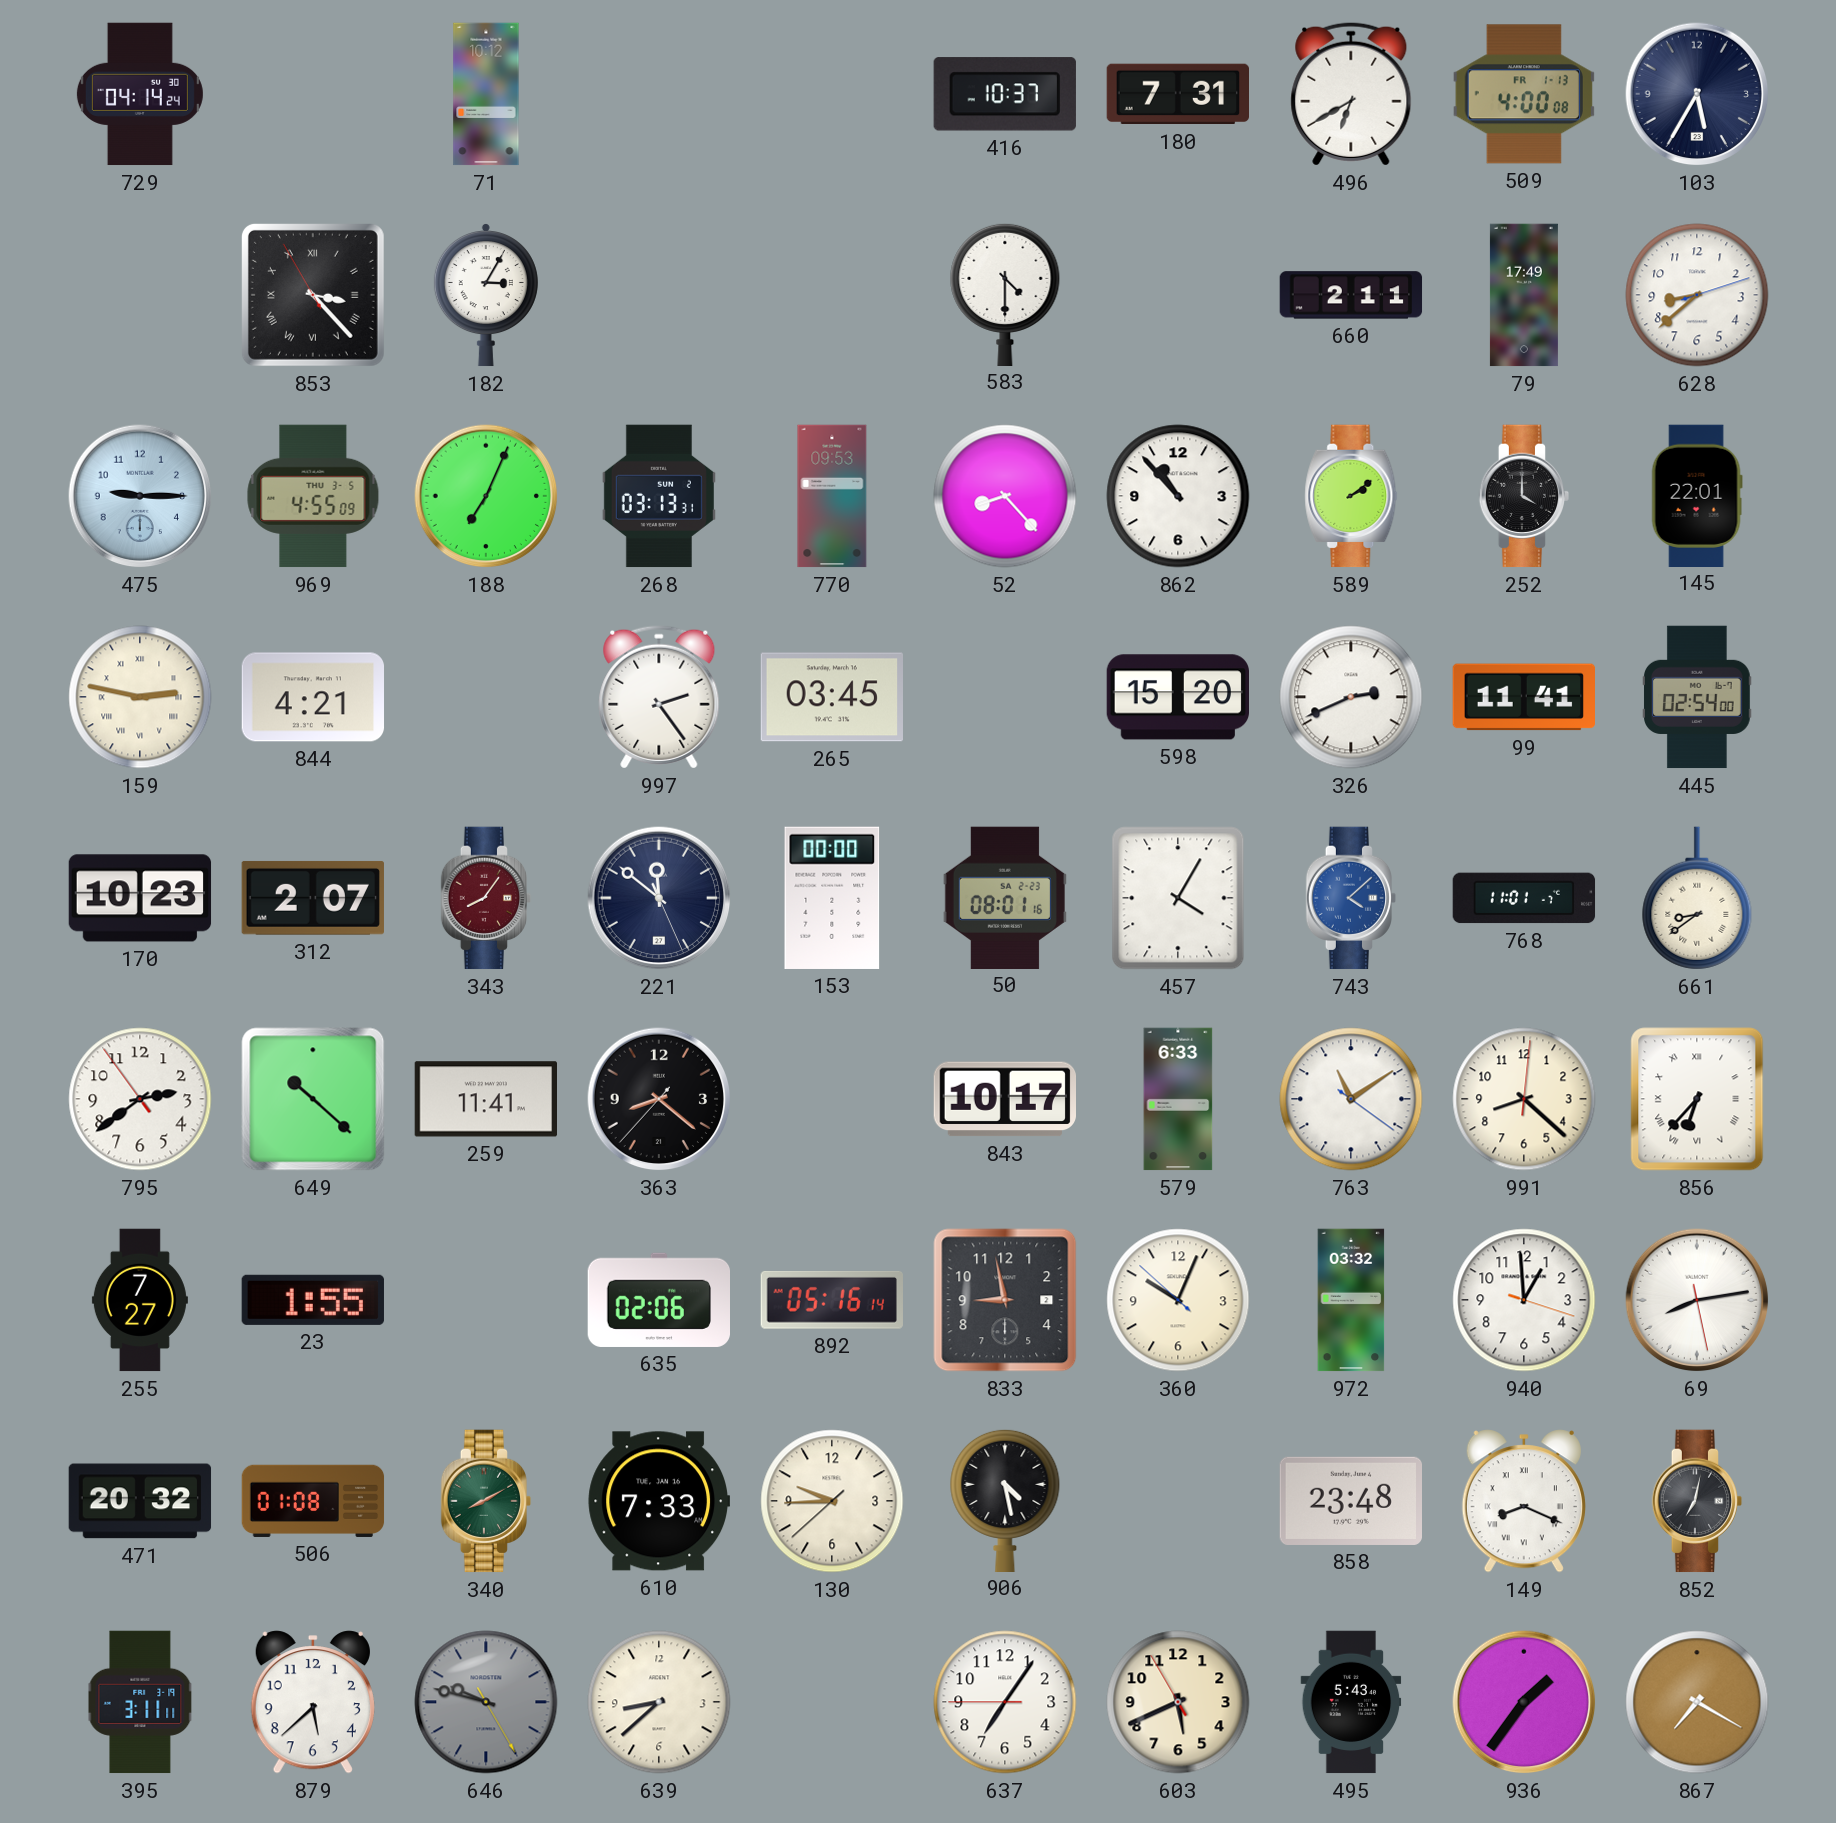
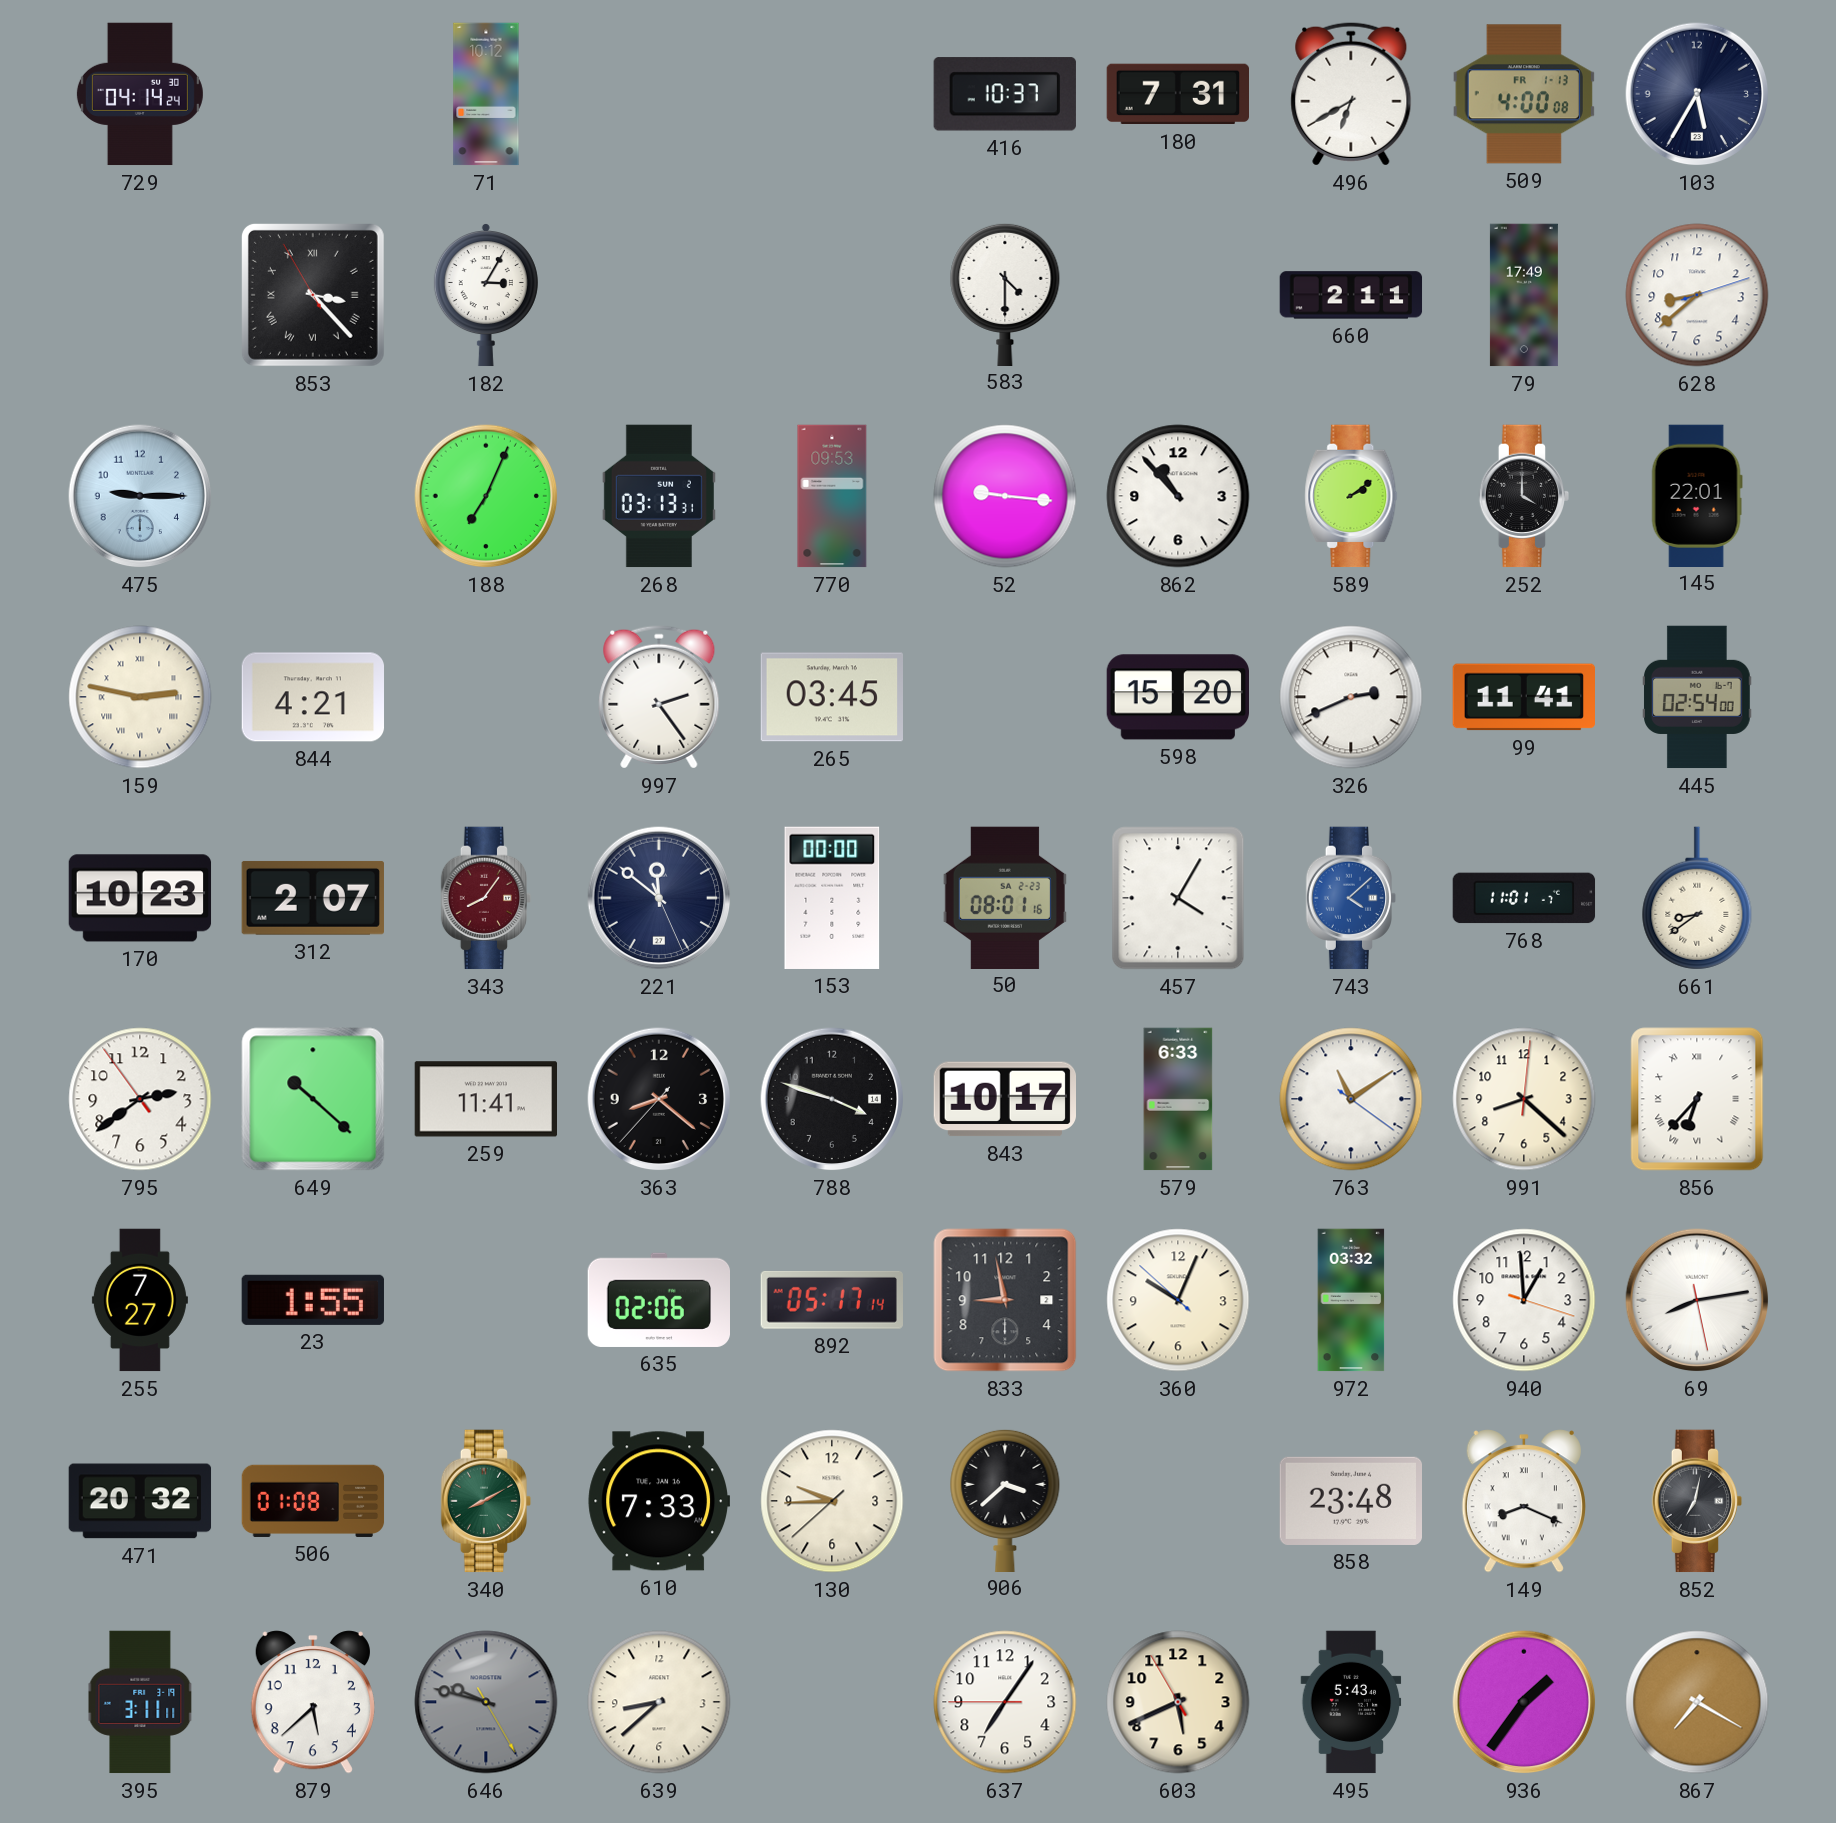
969: 4:55 -> none
52: 8:23 -> 9:16
788: none -> 3:48
892: 05:16 -> 05:17
906: 4:28 -> 3:38
